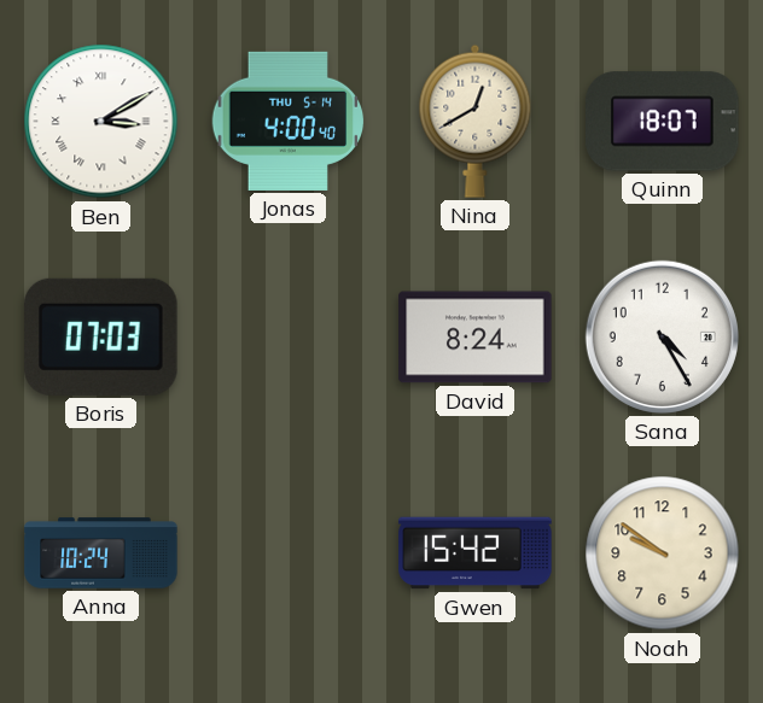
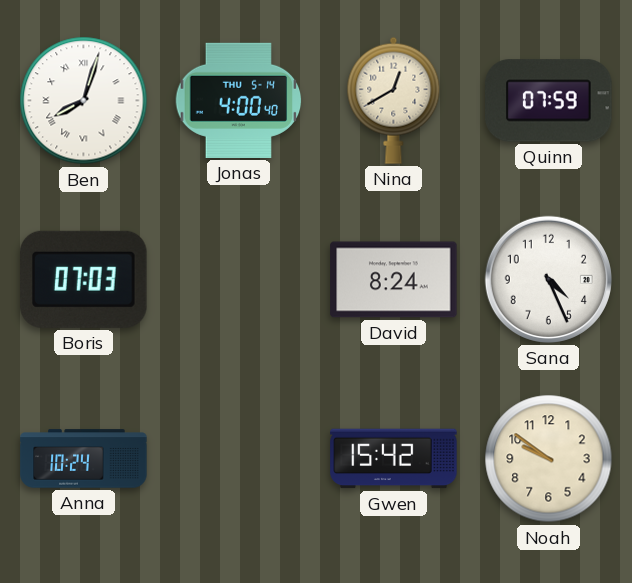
Ben: 3:10 -> 8:03
Quinn: 18:07 -> 07:59
Sana: 4:25 -> 4:26
